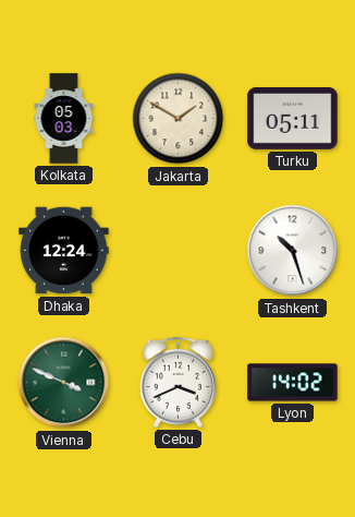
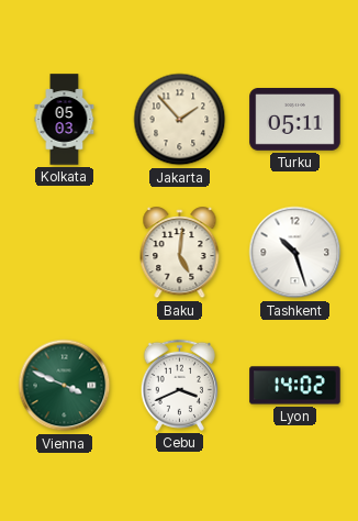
Jakarta: 1:50 -> 1:53
Dhaka: 12:24 -> none
Baku: none -> 5:01
